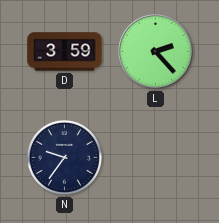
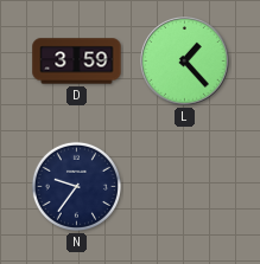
L: 2:23 -> 1:23
